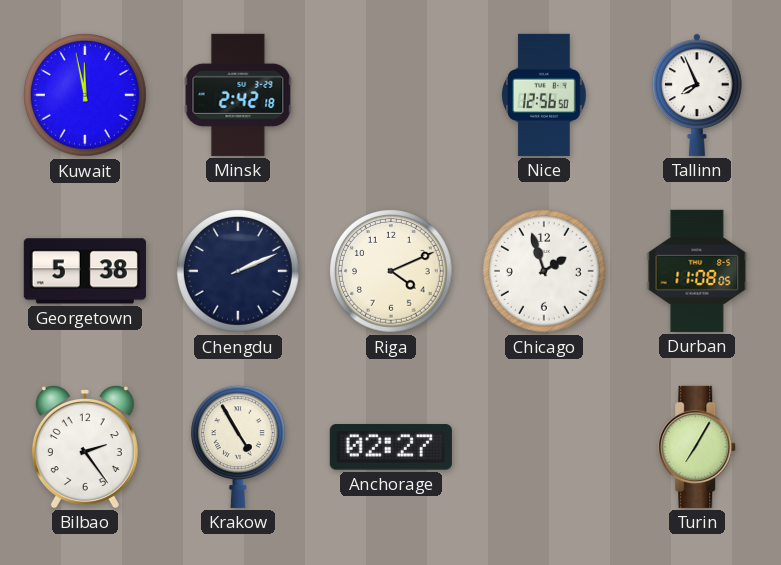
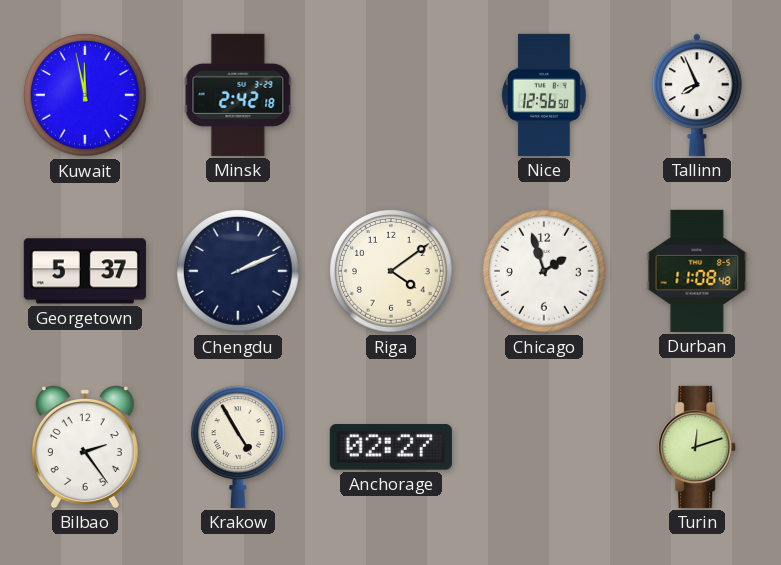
Georgetown: 5:38 -> 5:37
Riga: 4:11 -> 4:09
Durban: 11:08:05 -> 11:08:48
Turin: 7:05 -> 12:12
